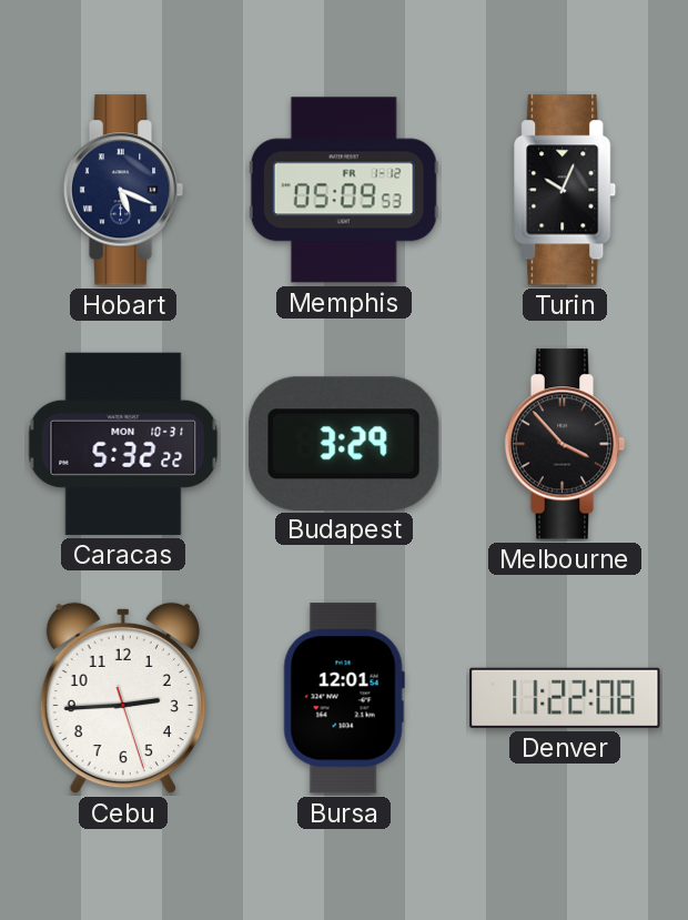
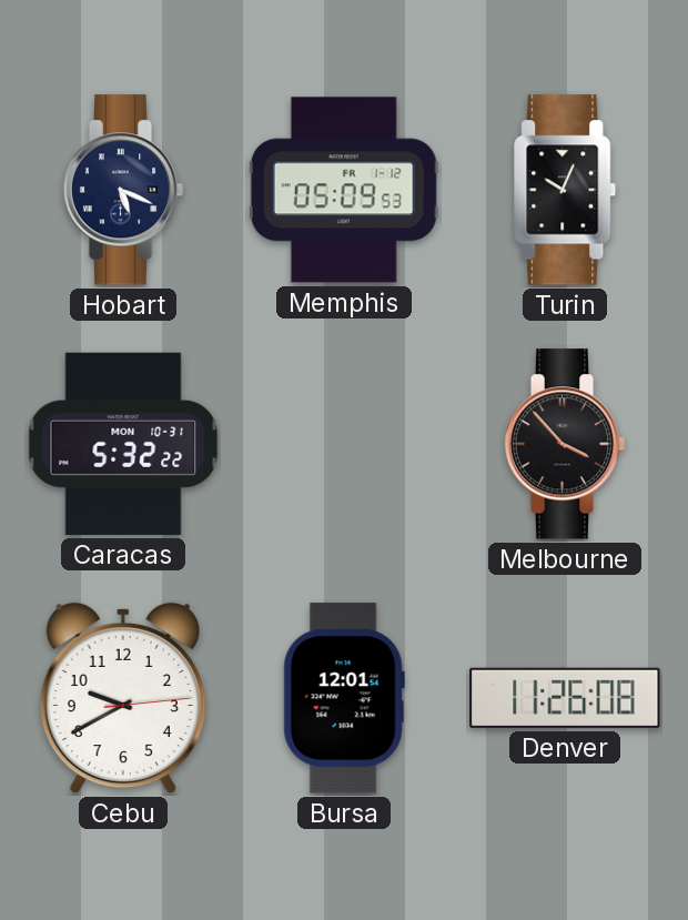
Budapest: 3:29 -> none
Cebu: 2:44 -> 9:40
Denver: 11:22 -> 11:26
